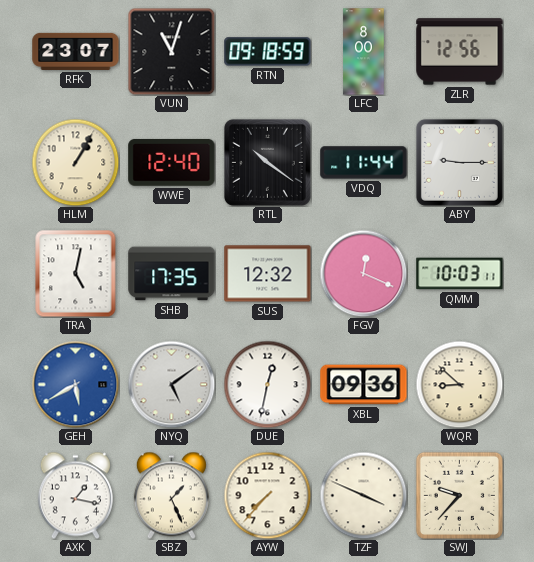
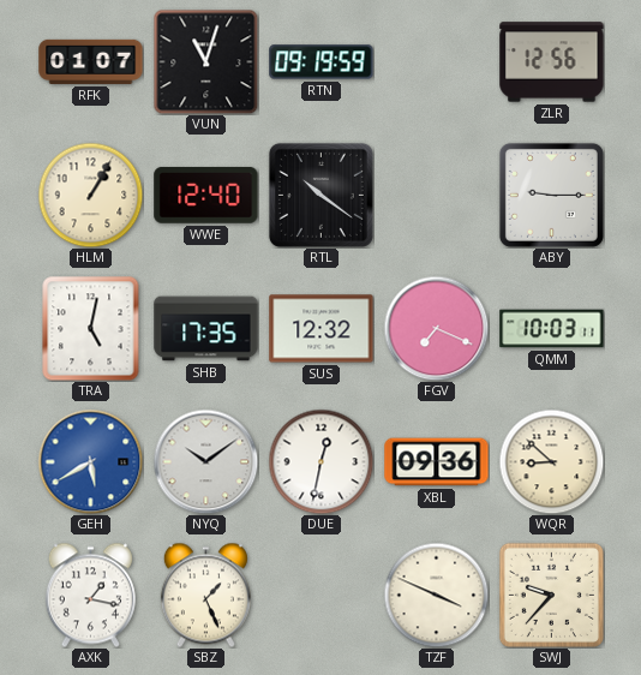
RFK: 23:07 -> 01:07
RTN: 09:18 -> 09:19
LFC: 8:00 -> none
VDQ: 11:44 -> none
FGV: 12:19 -> 7:19
NYQ: 5:09 -> 10:09
AYW: 7:37 -> none
